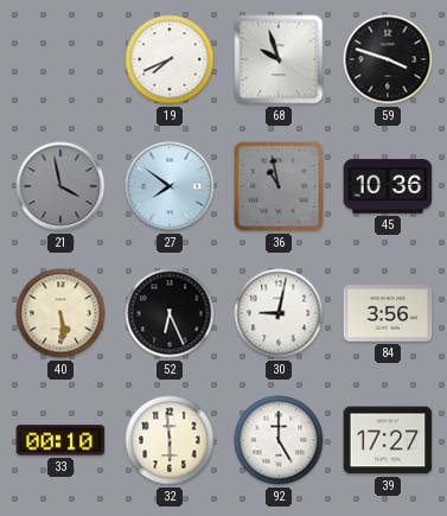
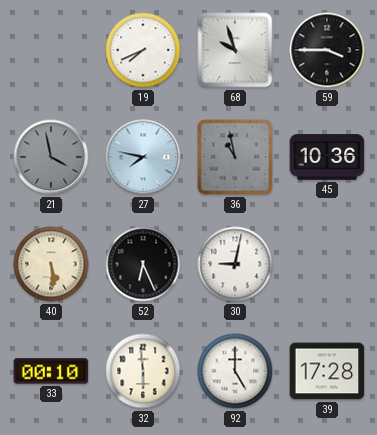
59: 3:48 -> 3:45
27: 7:51 -> 7:47
84: 3:56 -> none
39: 17:27 -> 17:28
